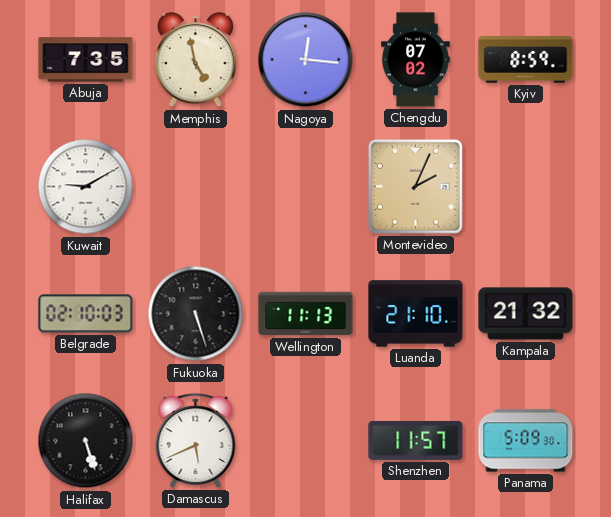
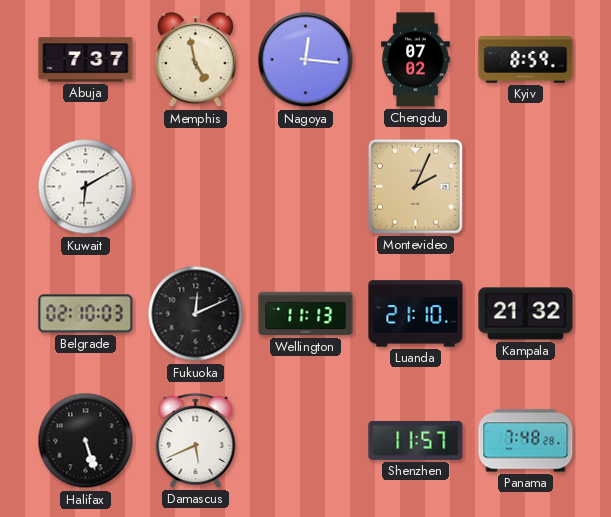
Abuja: 7:35 -> 7:37
Kuwait: 9:10 -> 6:10
Fukuoka: 5:27 -> 12:11
Panama: 5:09 -> 7:48
